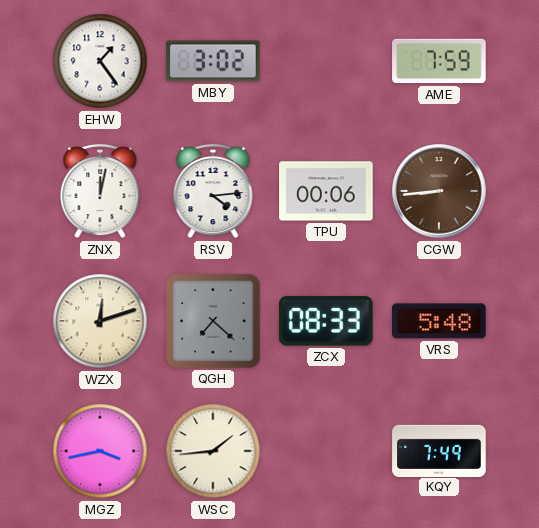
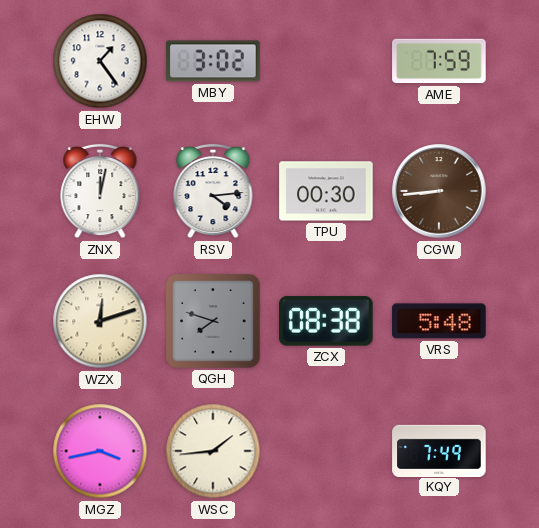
TPU: 00:06 -> 00:30
QGH: 7:22 -> 7:48
ZCX: 08:33 -> 08:38
